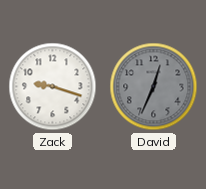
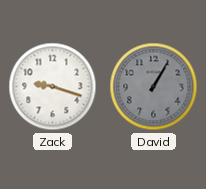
David: 12:34 -> 1:05
